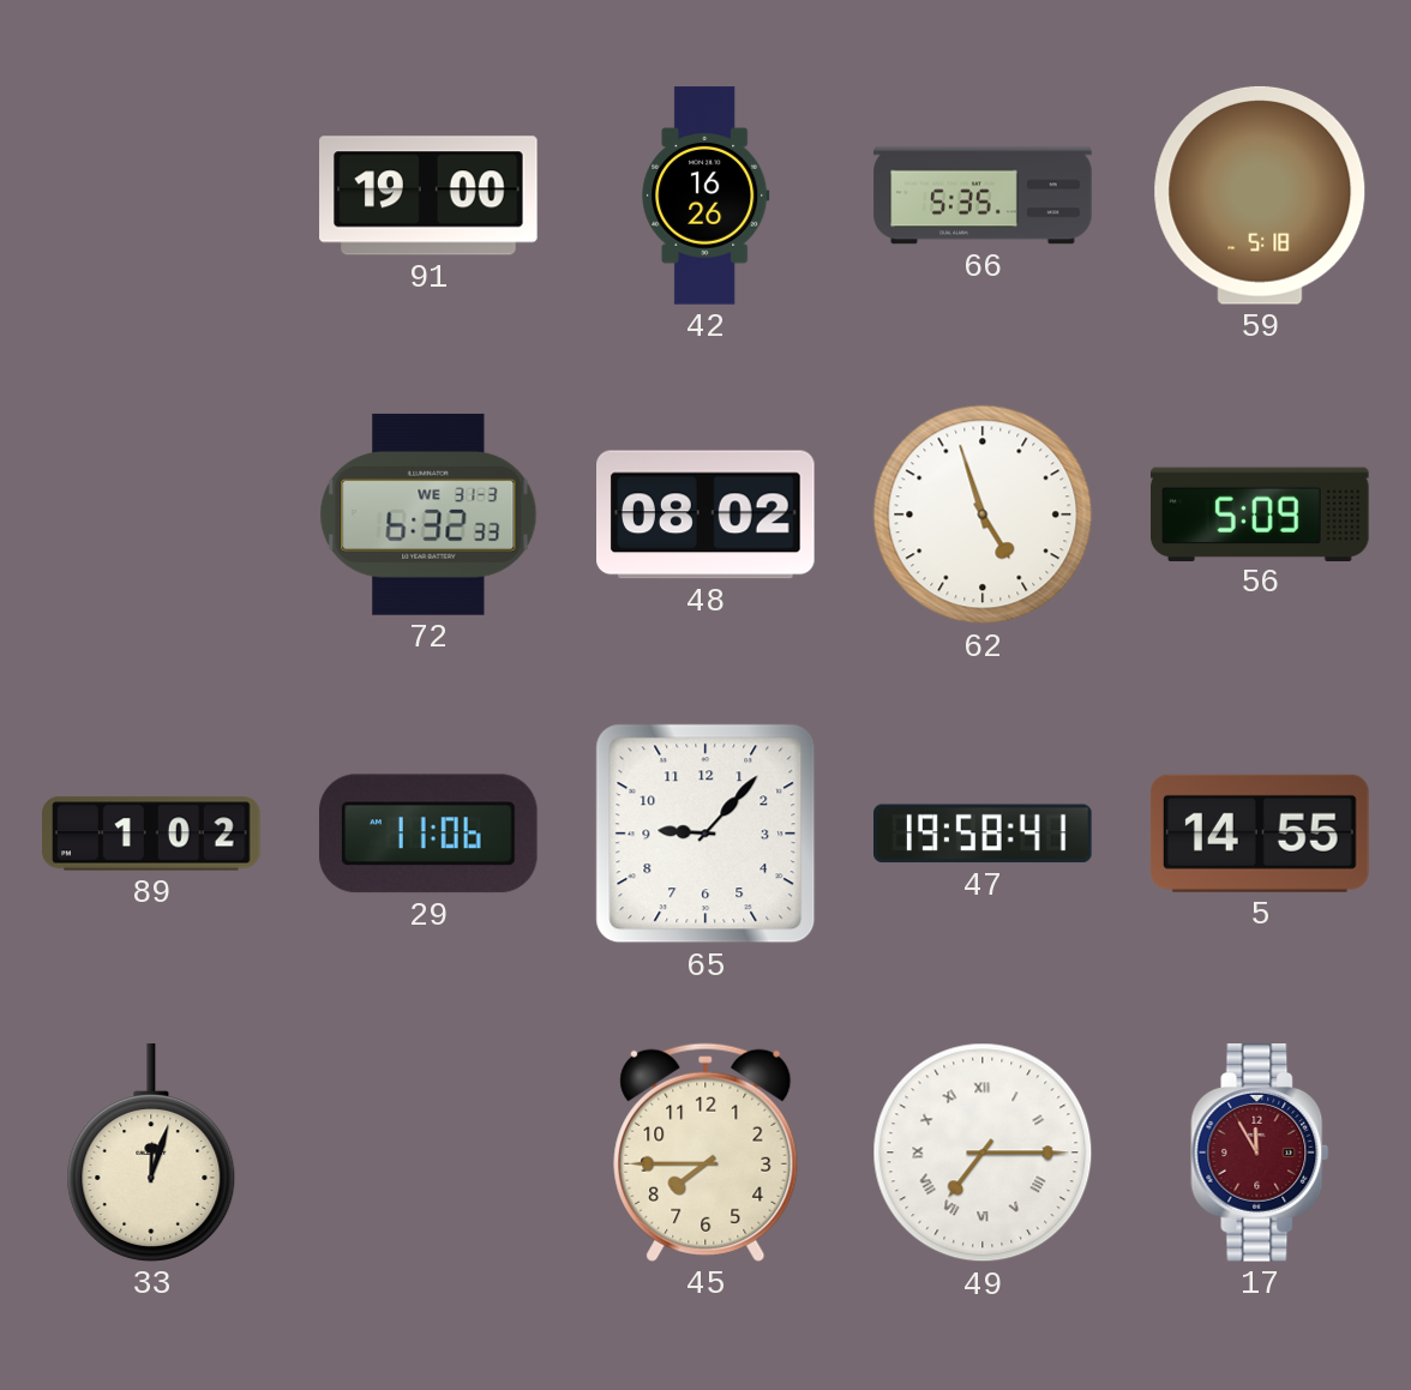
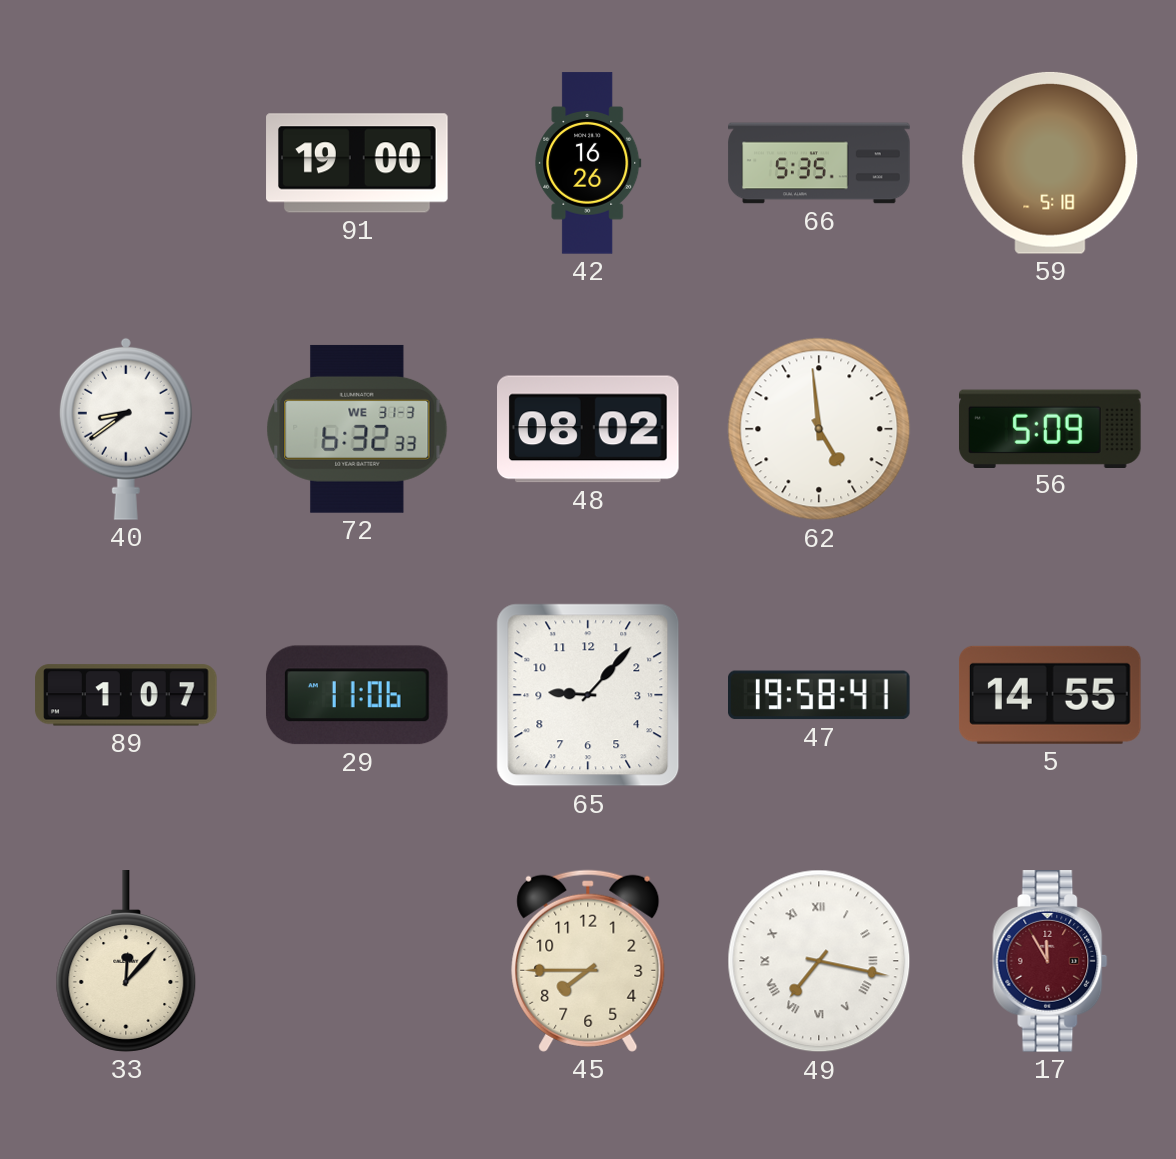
40: none -> 8:39
62: 4:57 -> 4:59
89: 1:02 -> 1:07
33: 12:03 -> 12:07
49: 7:15 -> 7:17
